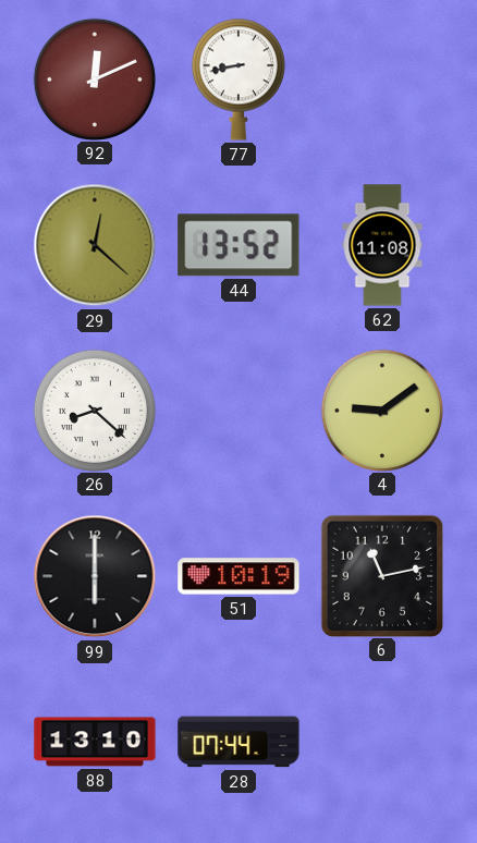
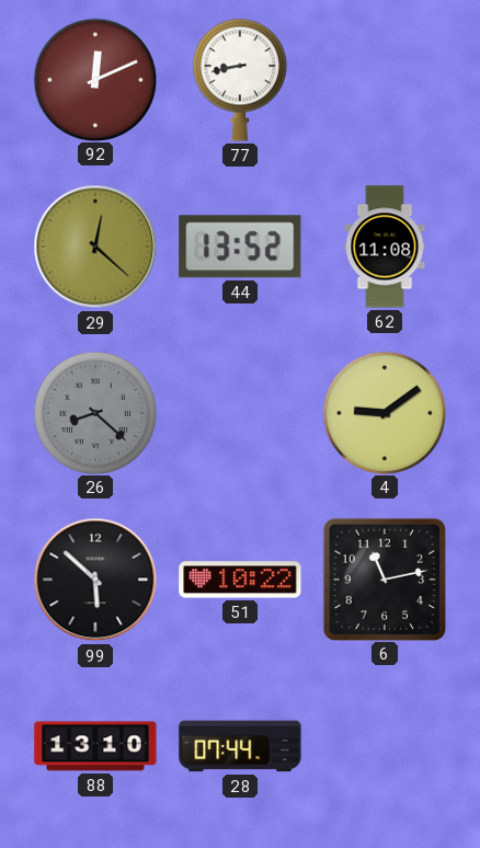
26 dial: white -> grey
99: 6:00 -> 5:52
51: 10:19 -> 10:22
